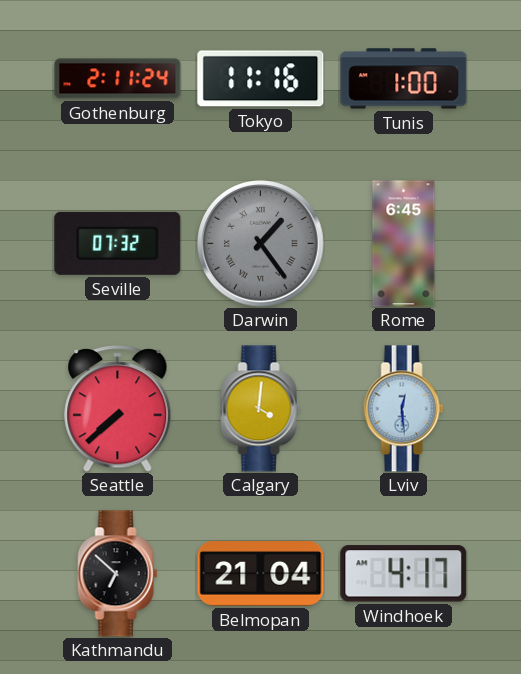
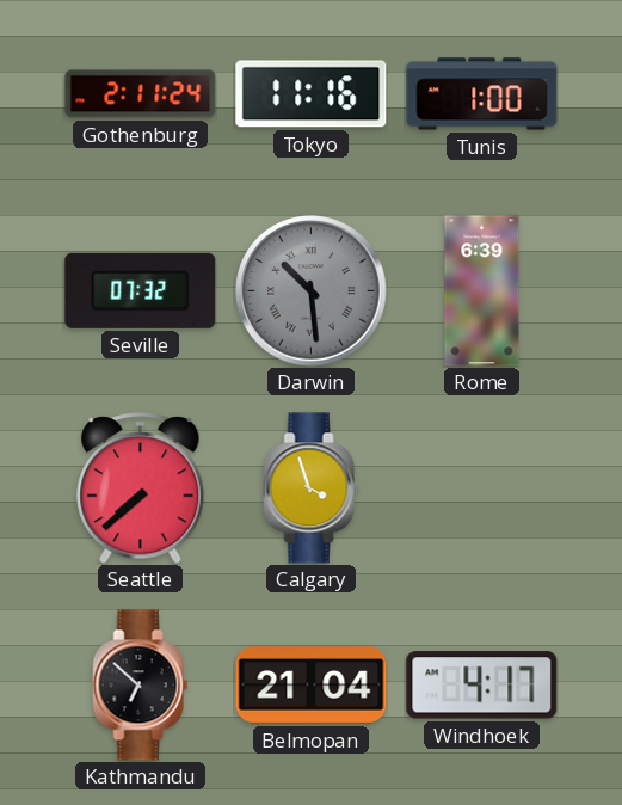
Darwin: 1:24 -> 10:29
Rome: 6:45 -> 6:39
Calgary: 4:01 -> 3:57
Lviv: 12:29 -> none
